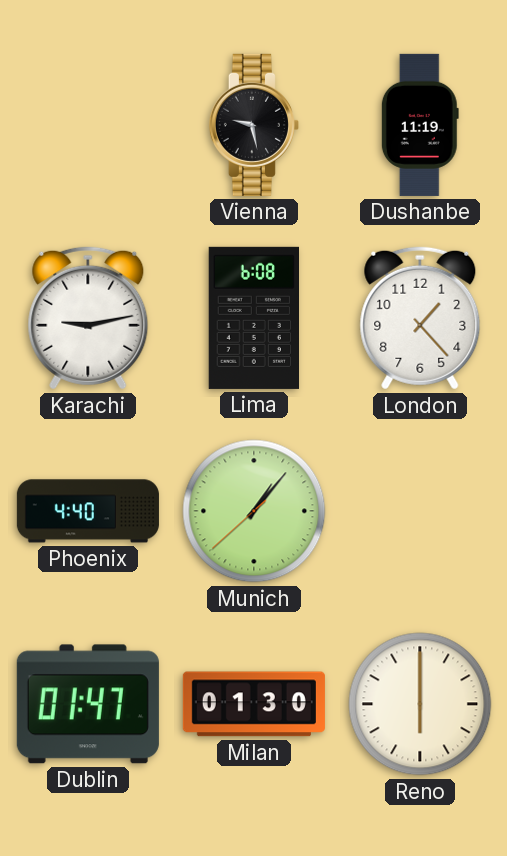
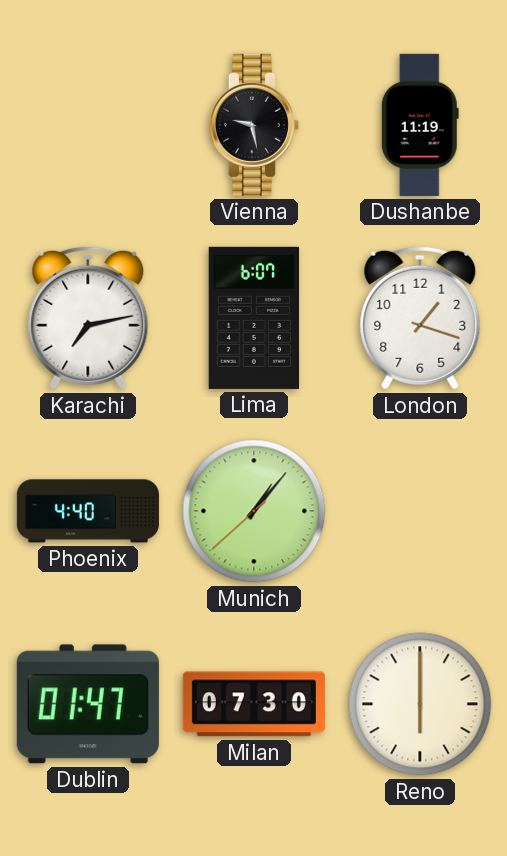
Karachi: 9:13 -> 7:13
Lima: 6:08 -> 6:07
London: 1:23 -> 1:18
Milan: 01:30 -> 07:30
